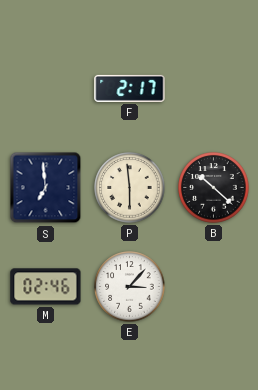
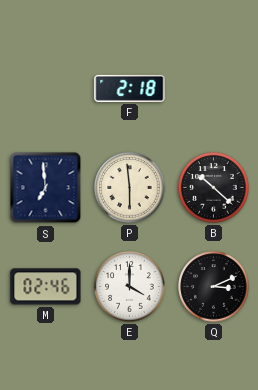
F: 2:17 -> 2:18
E: 3:07 -> 4:00
Q: none -> 3:11
